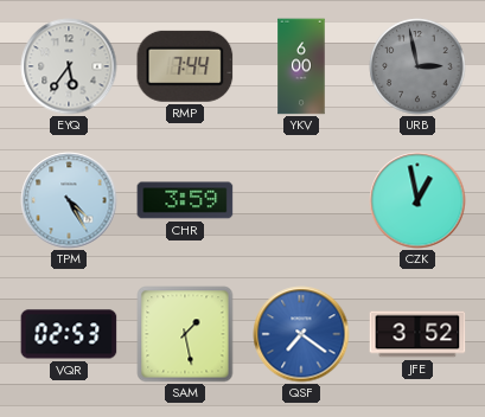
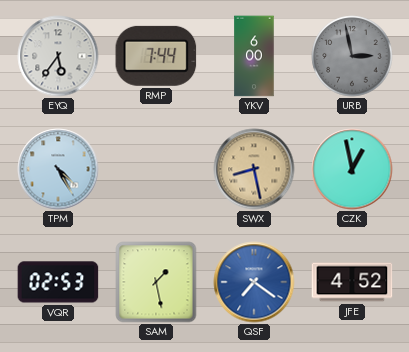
CHR: 3:59 -> none
SWX: none -> 8:28
JFE: 3:52 -> 4:52
